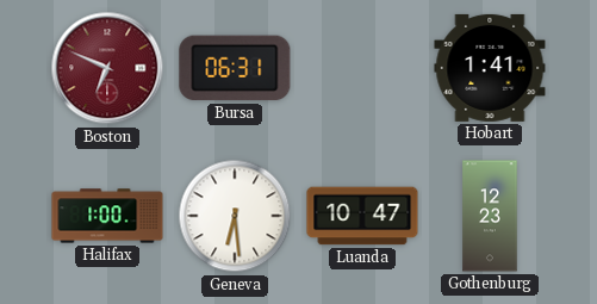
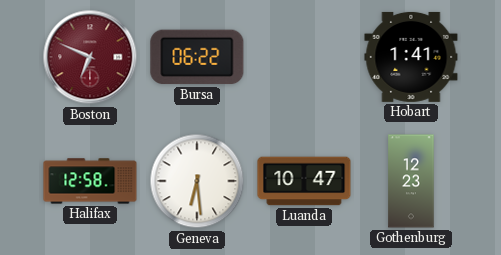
Bursa: 06:31 -> 06:22
Halifax: 1:00 -> 12:58
